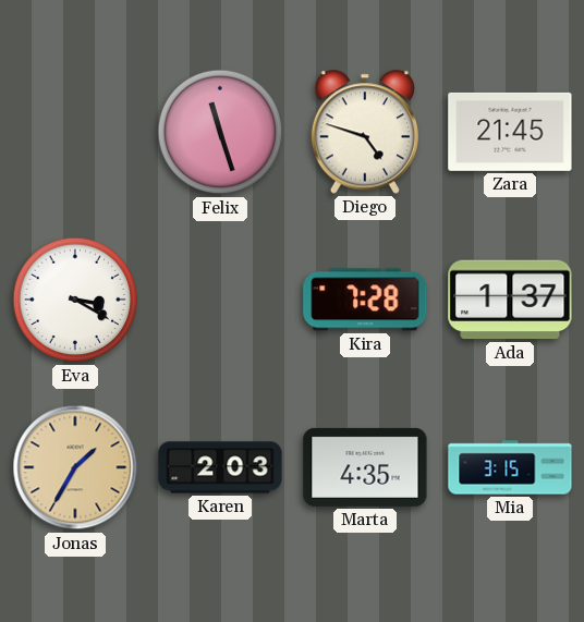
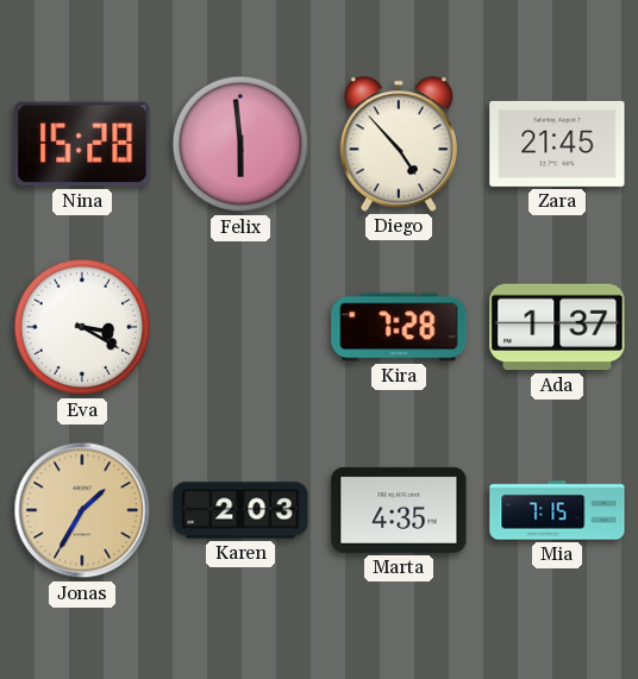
Nina: none -> 15:28
Felix: 11:27 -> 5:59
Diego: 4:48 -> 4:53
Mia: 3:15 -> 7:15
